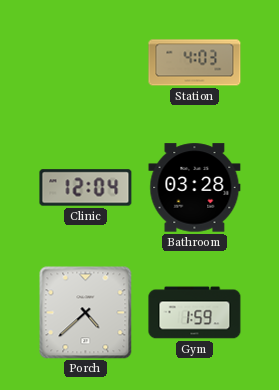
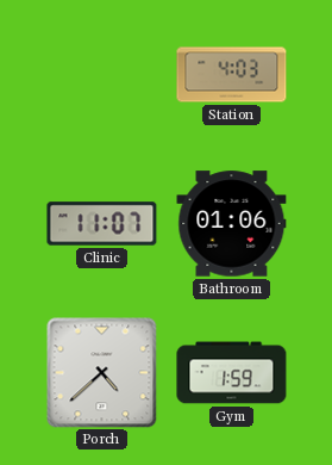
Clinic: 12:04 -> 11:07
Bathroom: 03:28 -> 01:06
